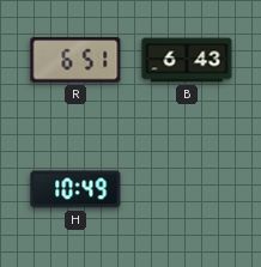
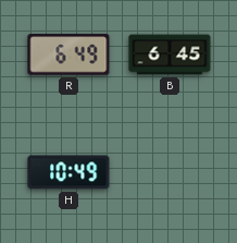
R: 6:51 -> 6:49
B: 6:43 -> 6:45
